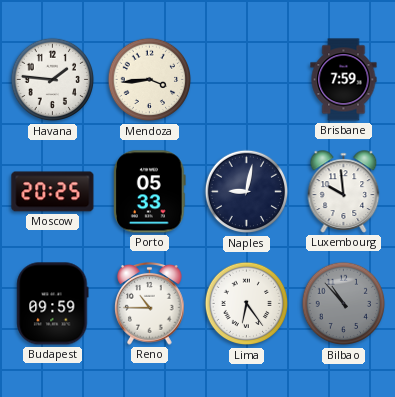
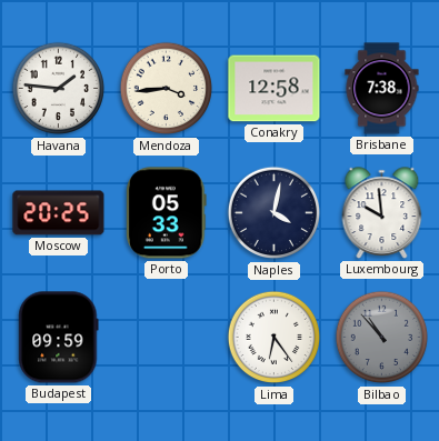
Conakry: none -> 12:58
Brisbane: 7:59 -> 7:38
Naples: 9:02 -> 4:02
Reno: 10:45 -> none
